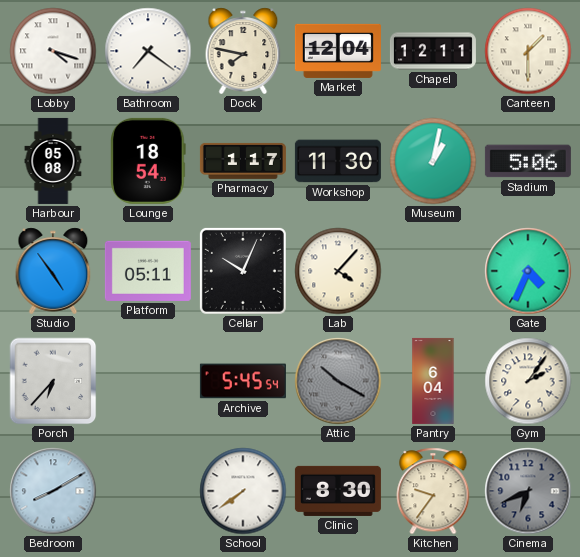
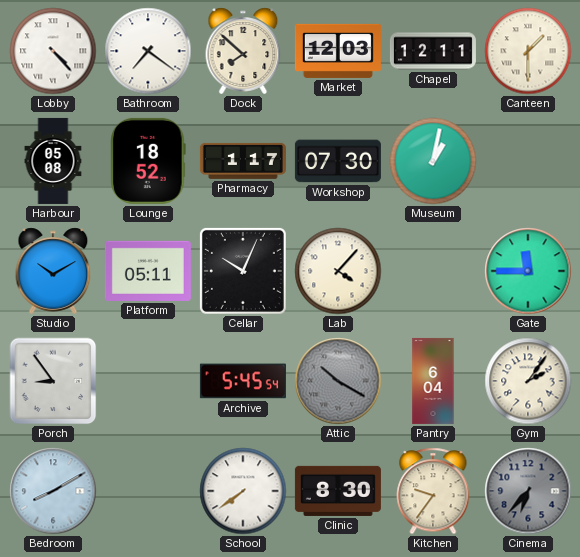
Lobby: 4:18 -> 4:23
Dock: 7:47 -> 7:52
Market: 12:04 -> 12:03
Lounge: 18:54 -> 18:52
Workshop: 11:30 -> 07:30
Stadium: 5:06 -> none
Studio: 4:54 -> 10:10
Gate: 4:34 -> 11:45
Porch: 6:37 -> 8:54
Cinema: 6:41 -> 6:37
